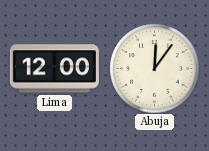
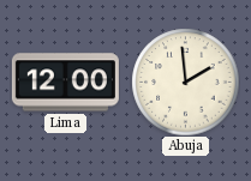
Abuja: 12:06 -> 1:59
